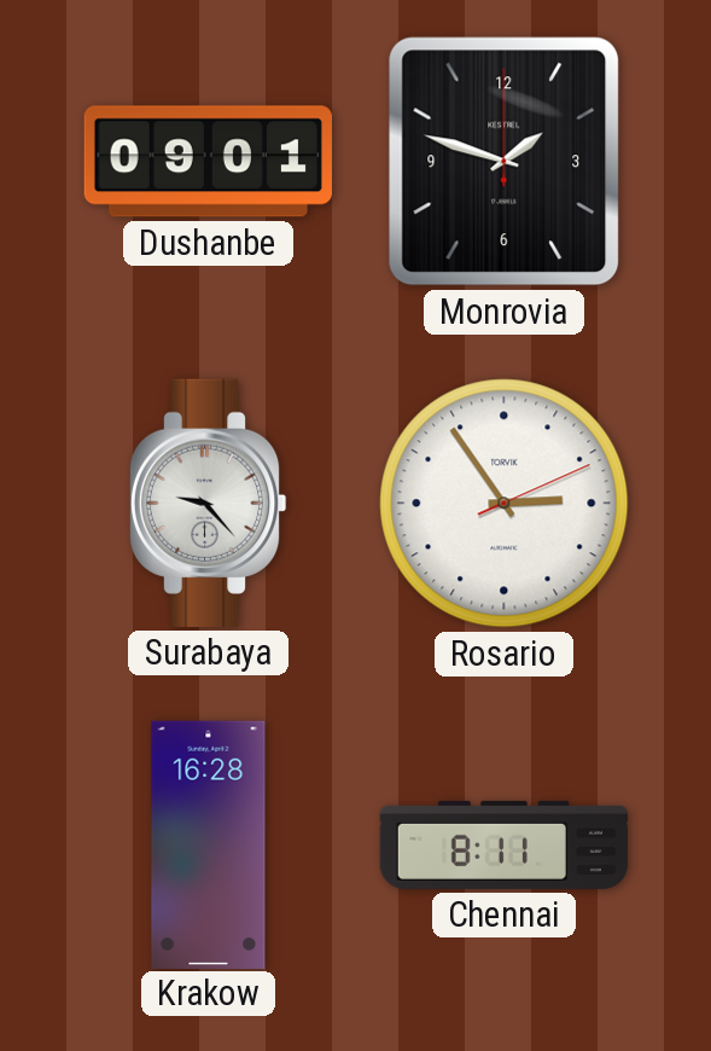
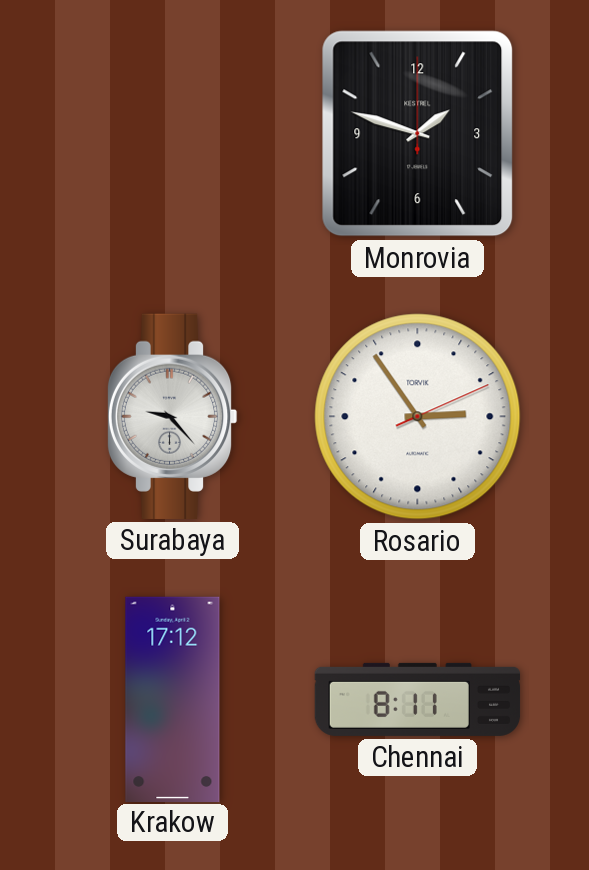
Dushanbe: 09:01 -> none
Krakow: 16:28 -> 17:12
